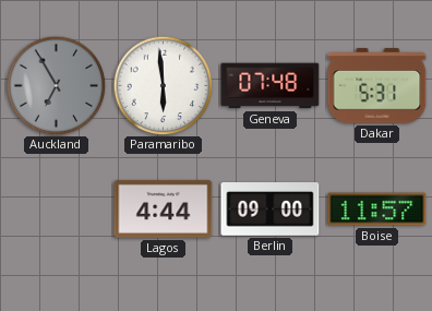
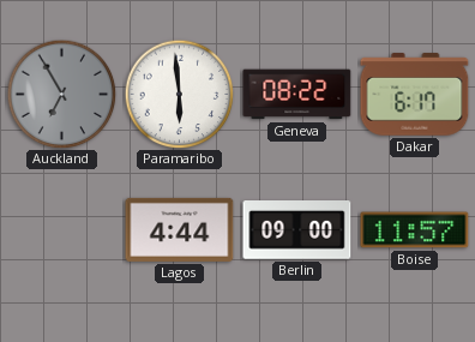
Geneva: 07:48 -> 08:22
Dakar: 5:31 -> 6:17
